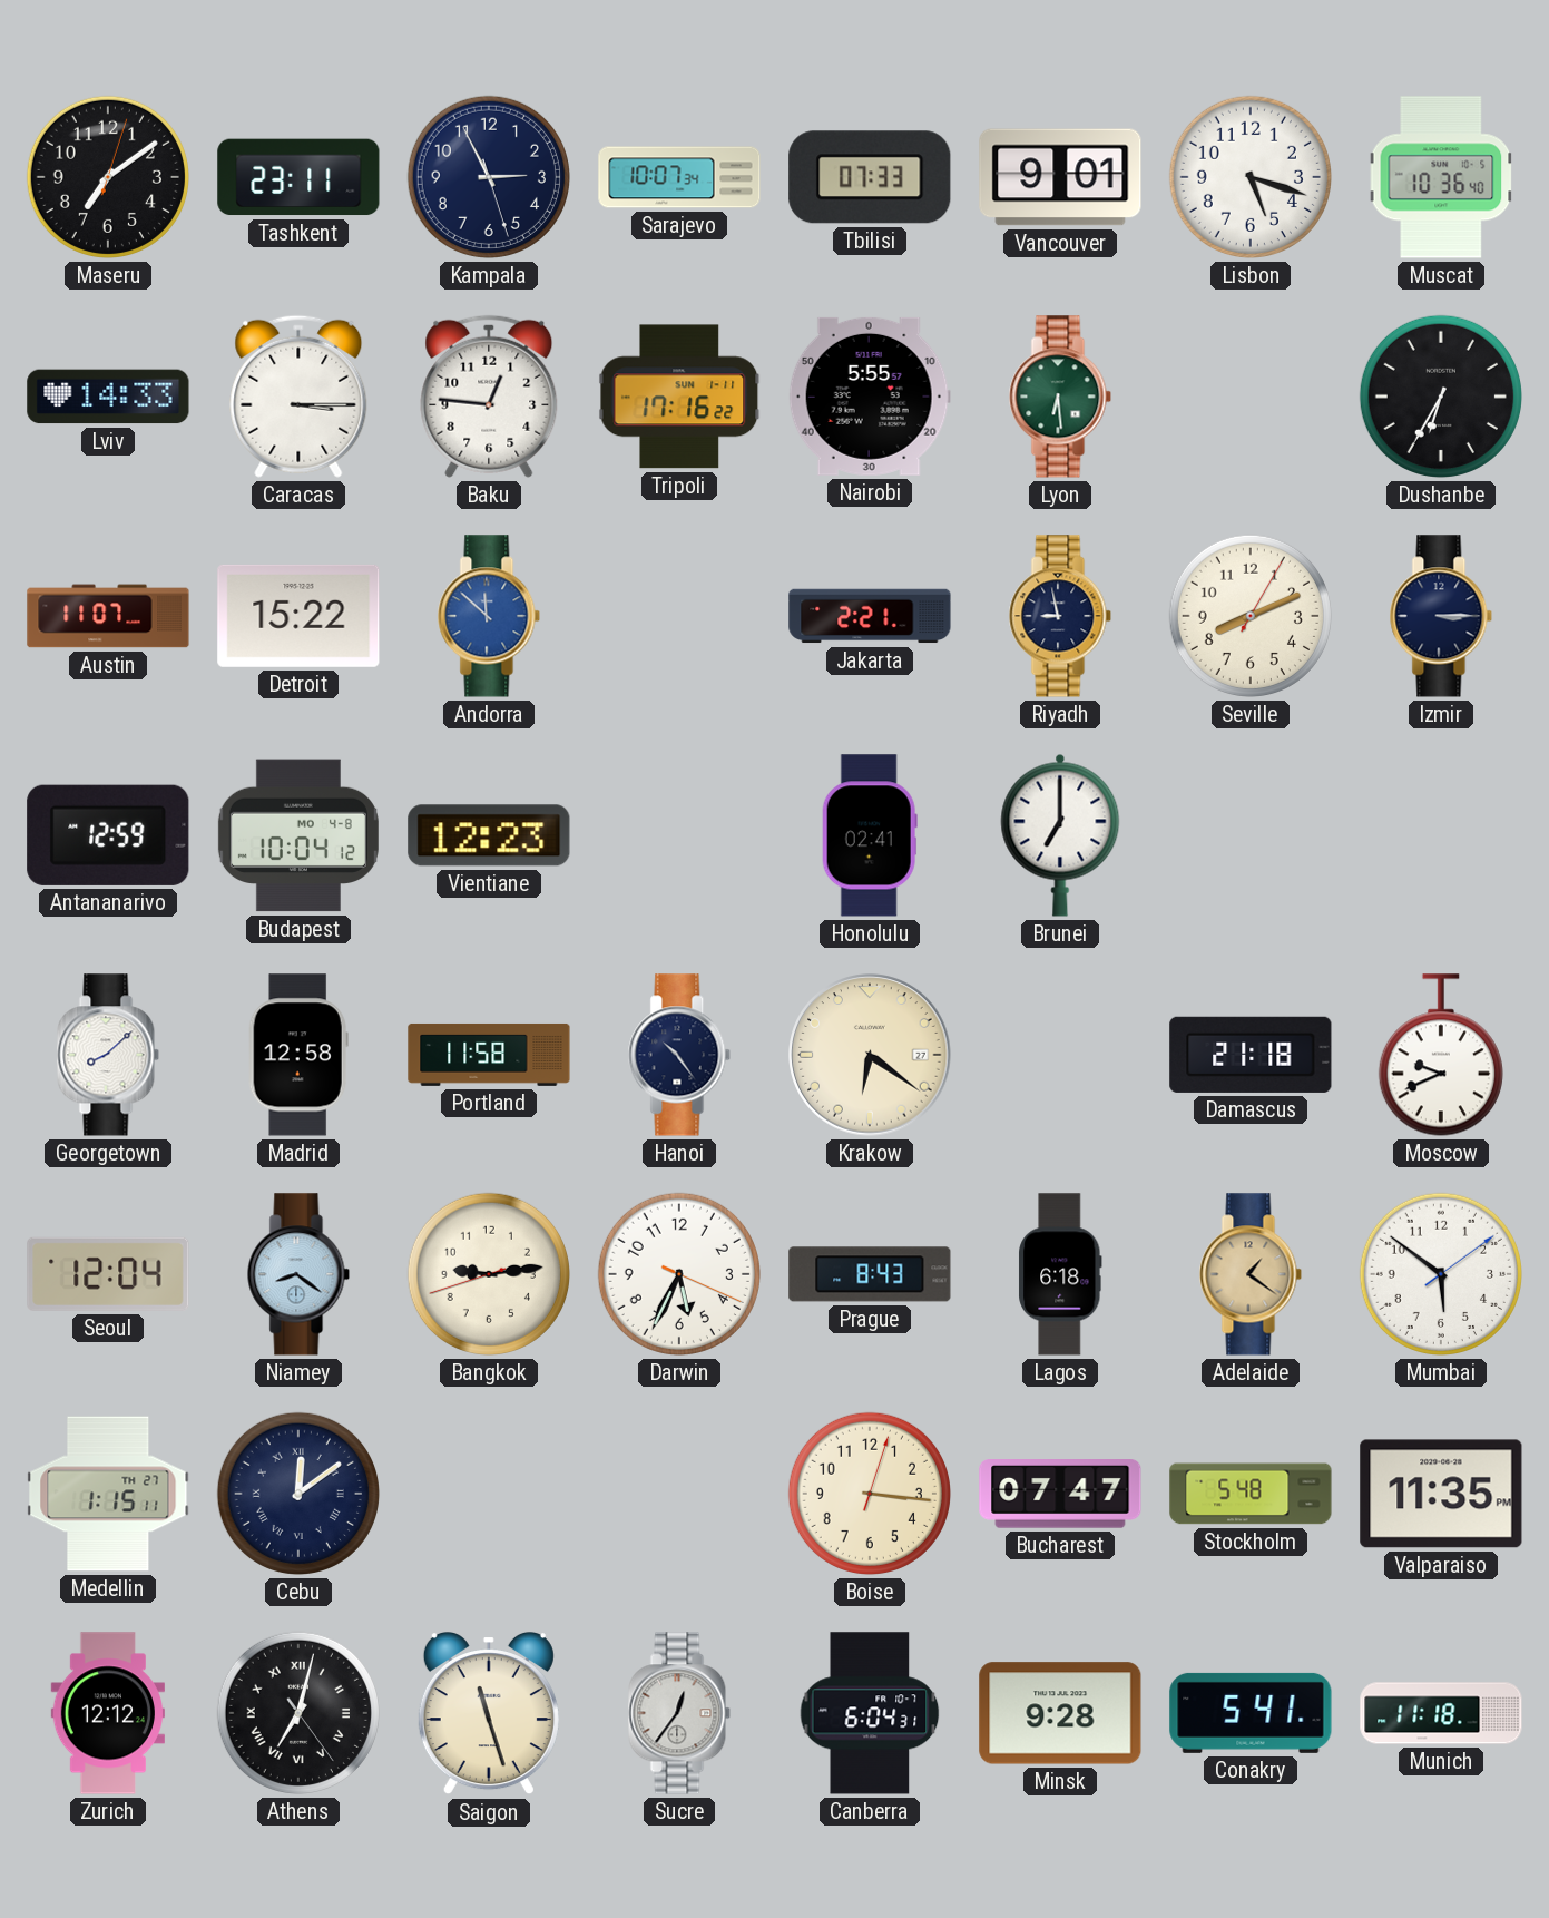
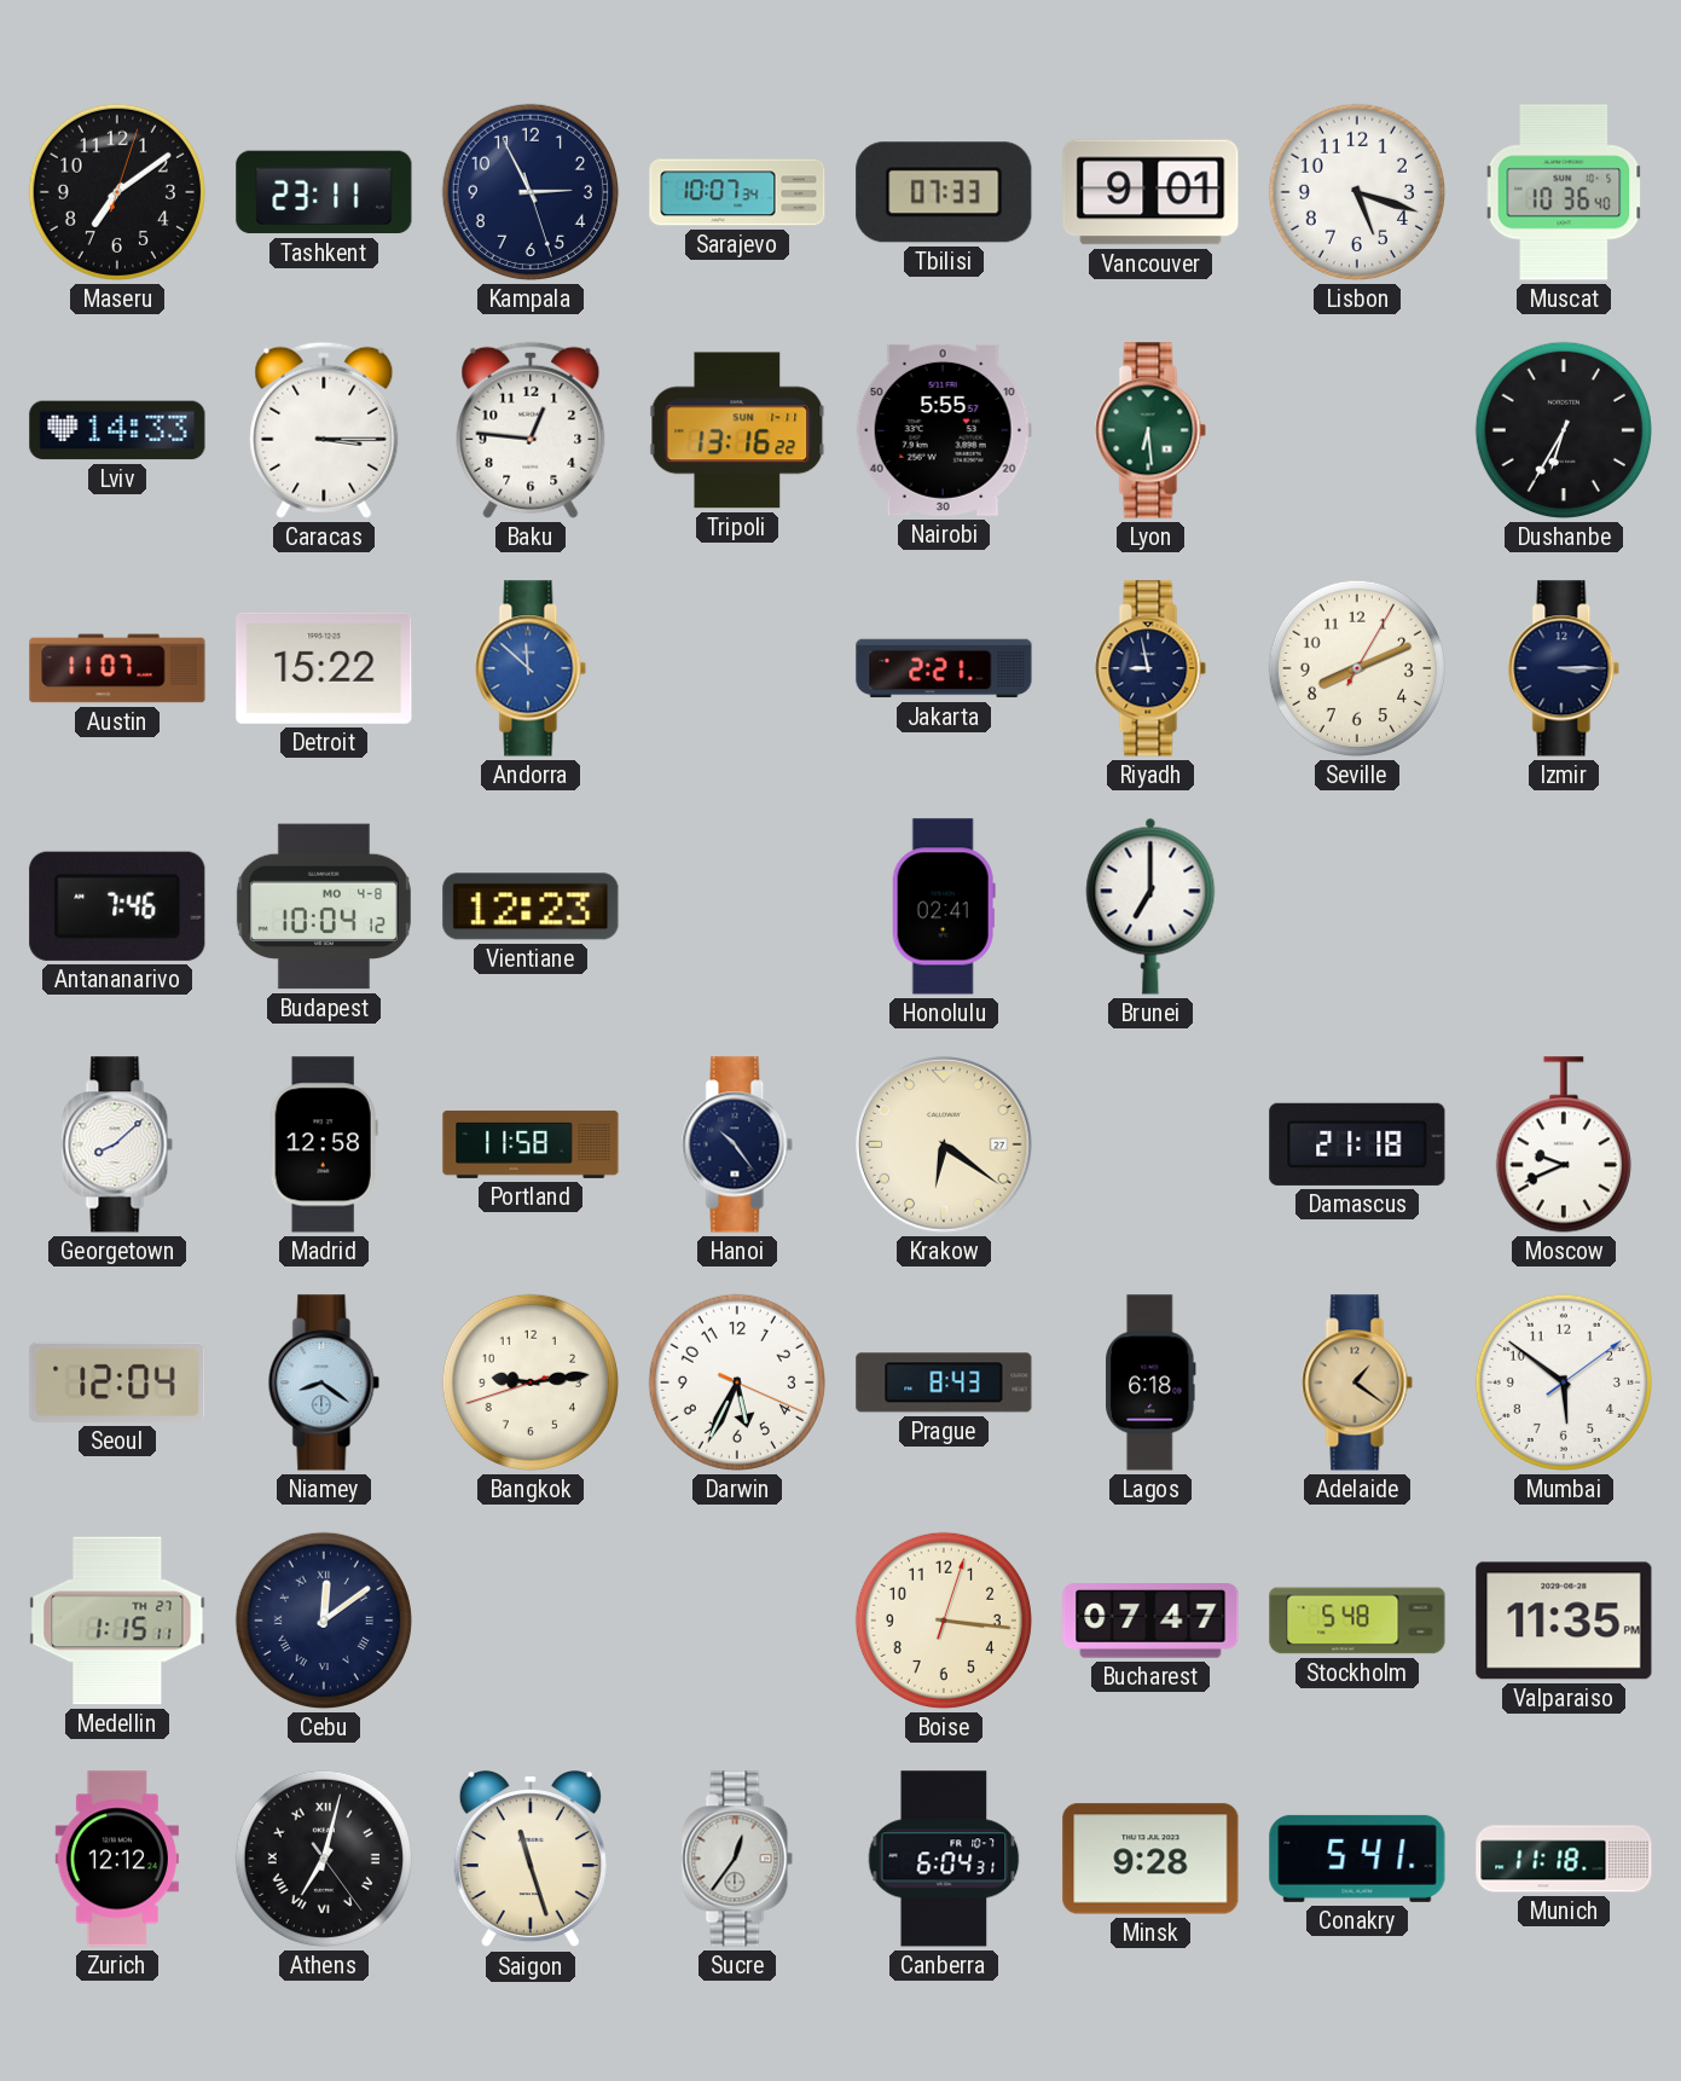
Tripoli: 17:16 -> 13:16
Antananarivo: 12:59 -> 7:46
